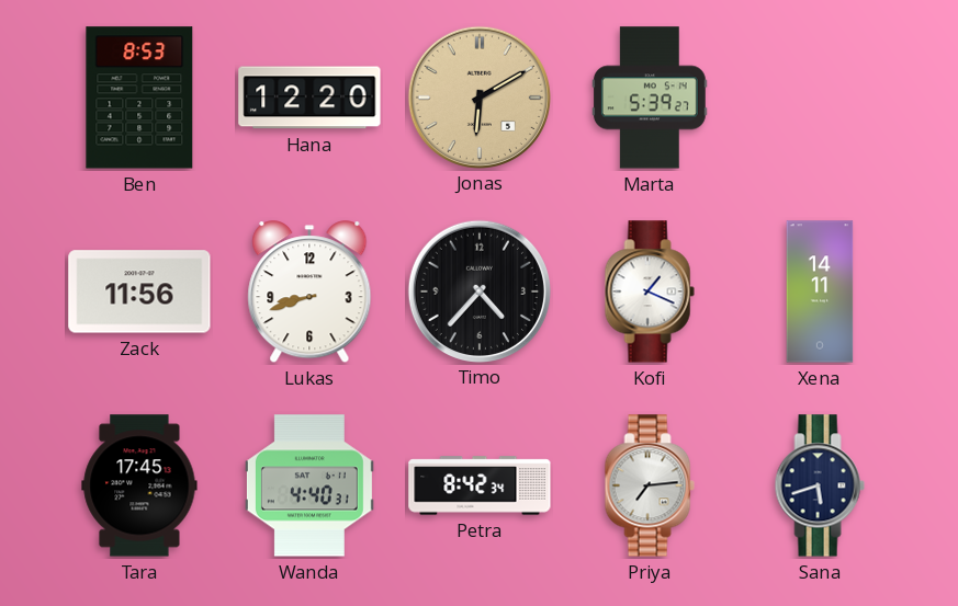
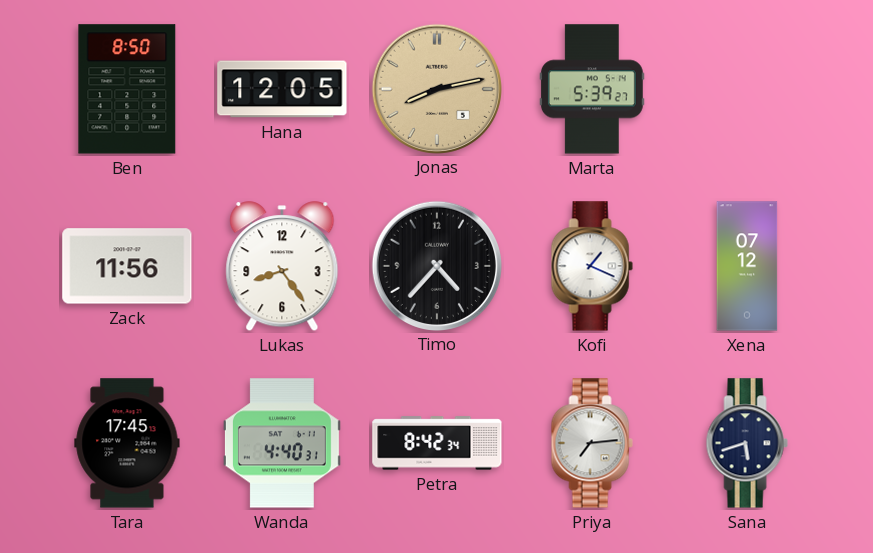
Ben: 8:53 -> 8:50
Hana: 12:20 -> 12:05
Jonas: 6:10 -> 8:13
Lukas: 8:42 -> 8:24
Xena: 14:11 -> 07:12
